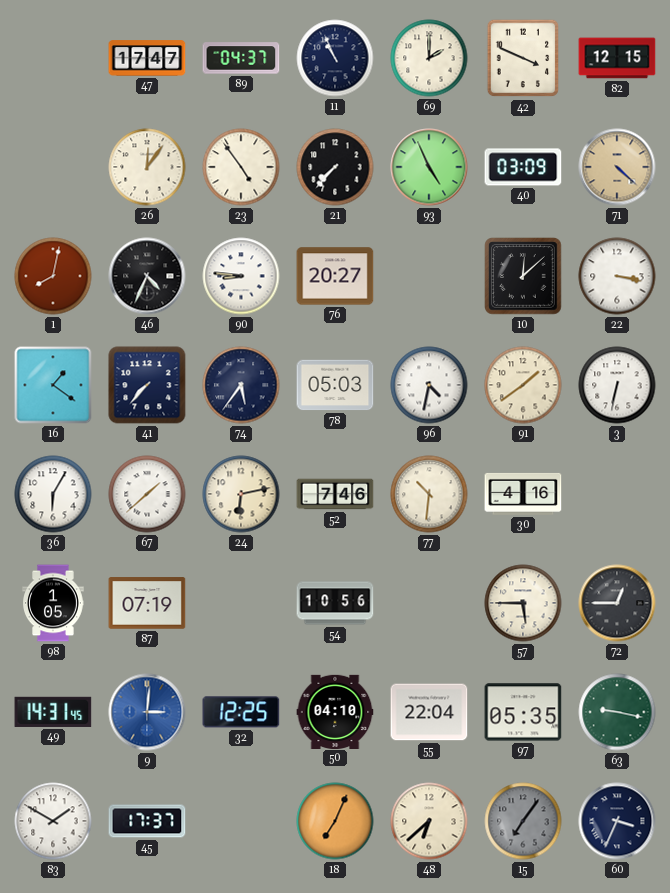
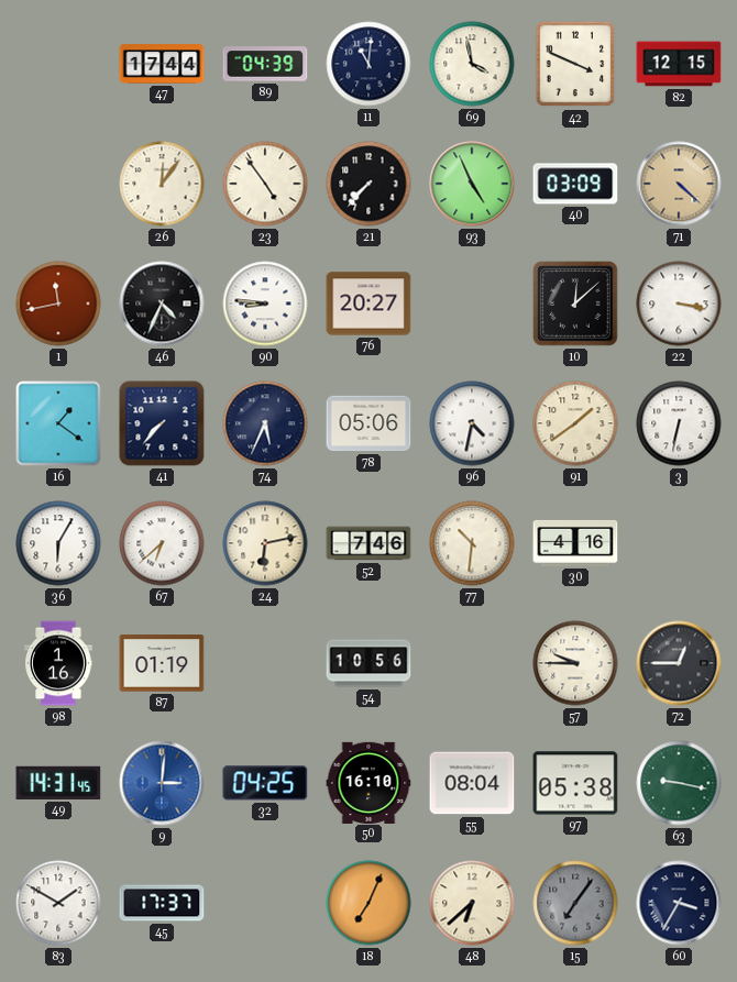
47: 17:47 -> 17:44
89: 04:37 -> 04:39
11: 10:56 -> 11:01
69: 2:00 -> 3:58
1: 8:02 -> 11:43
74: 5:36 -> 5:34
78: 05:03 -> 05:06
67: 1:38 -> 6:38
98: 1:05 -> 1:16
87: 07:19 -> 01:19
57: 5:45 -> 9:45
32: 12:25 -> 04:25
50: 04:10 -> 16:10
55: 22:04 -> 08:04
97: 05:35 -> 05:38
60: 3:34 -> 3:35
